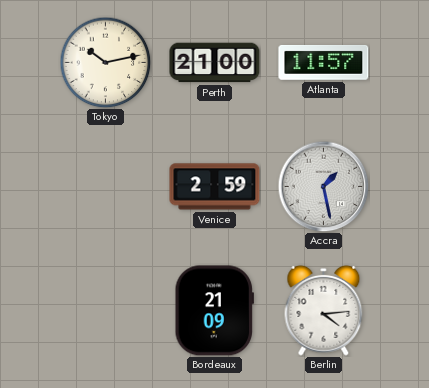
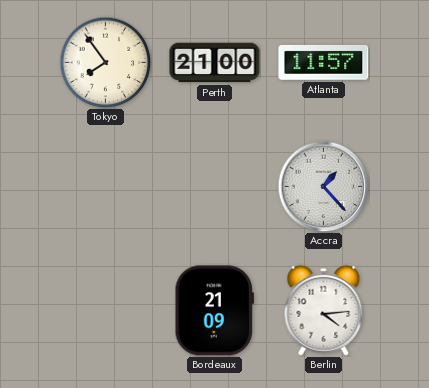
Tokyo: 10:13 -> 7:54
Venice: 2:59 -> none
Accra: 1:28 -> 1:23
